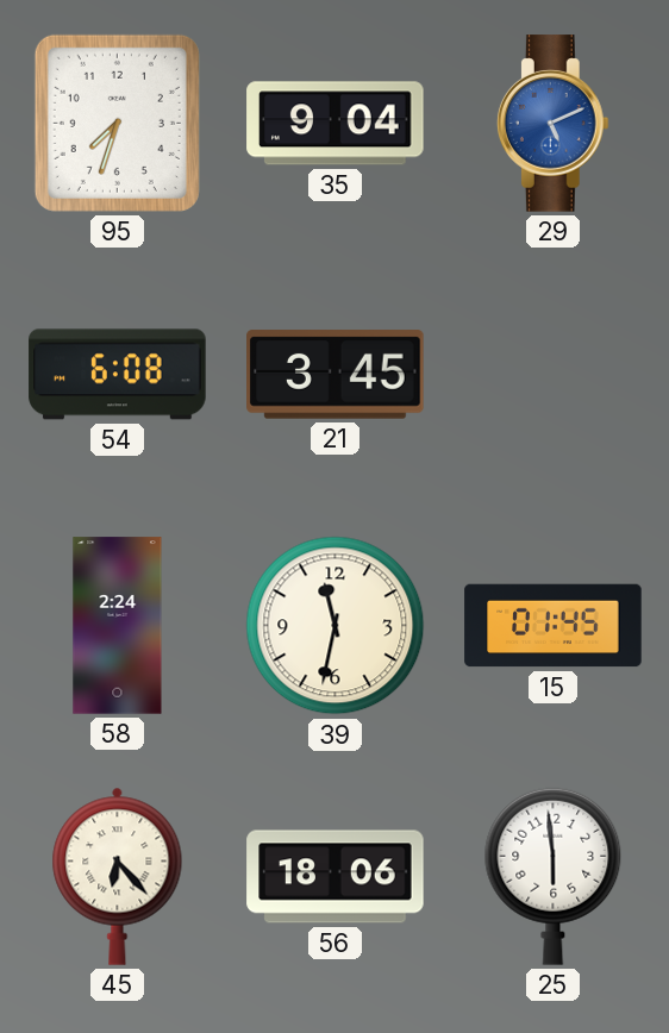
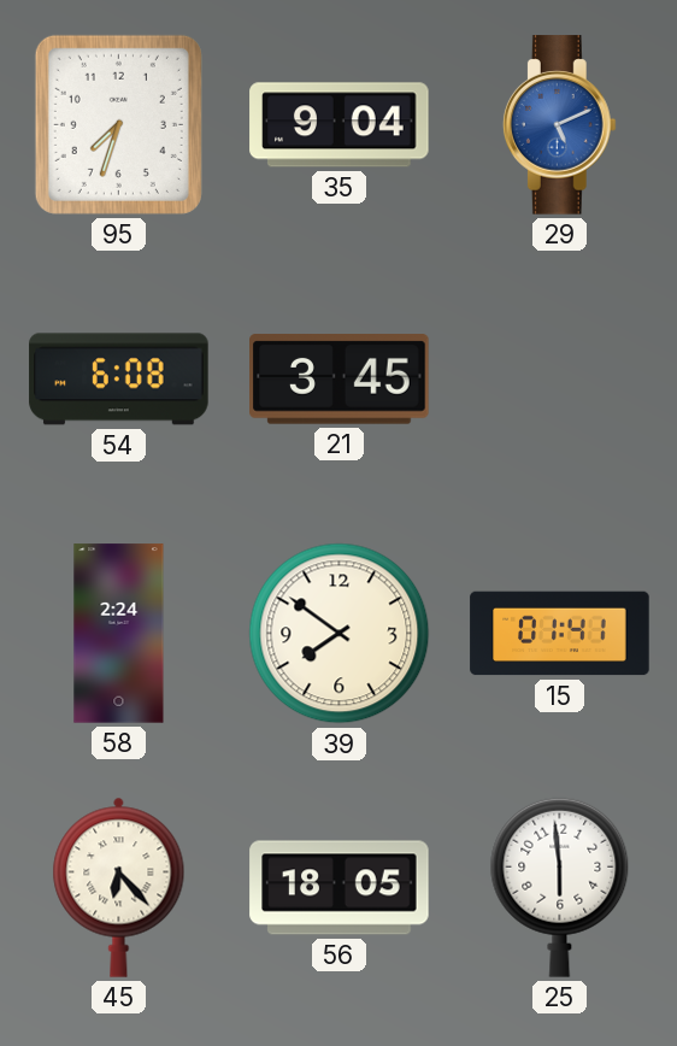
39: 11:32 -> 7:51
15: 01:45 -> 01:41
56: 18:06 -> 18:05
